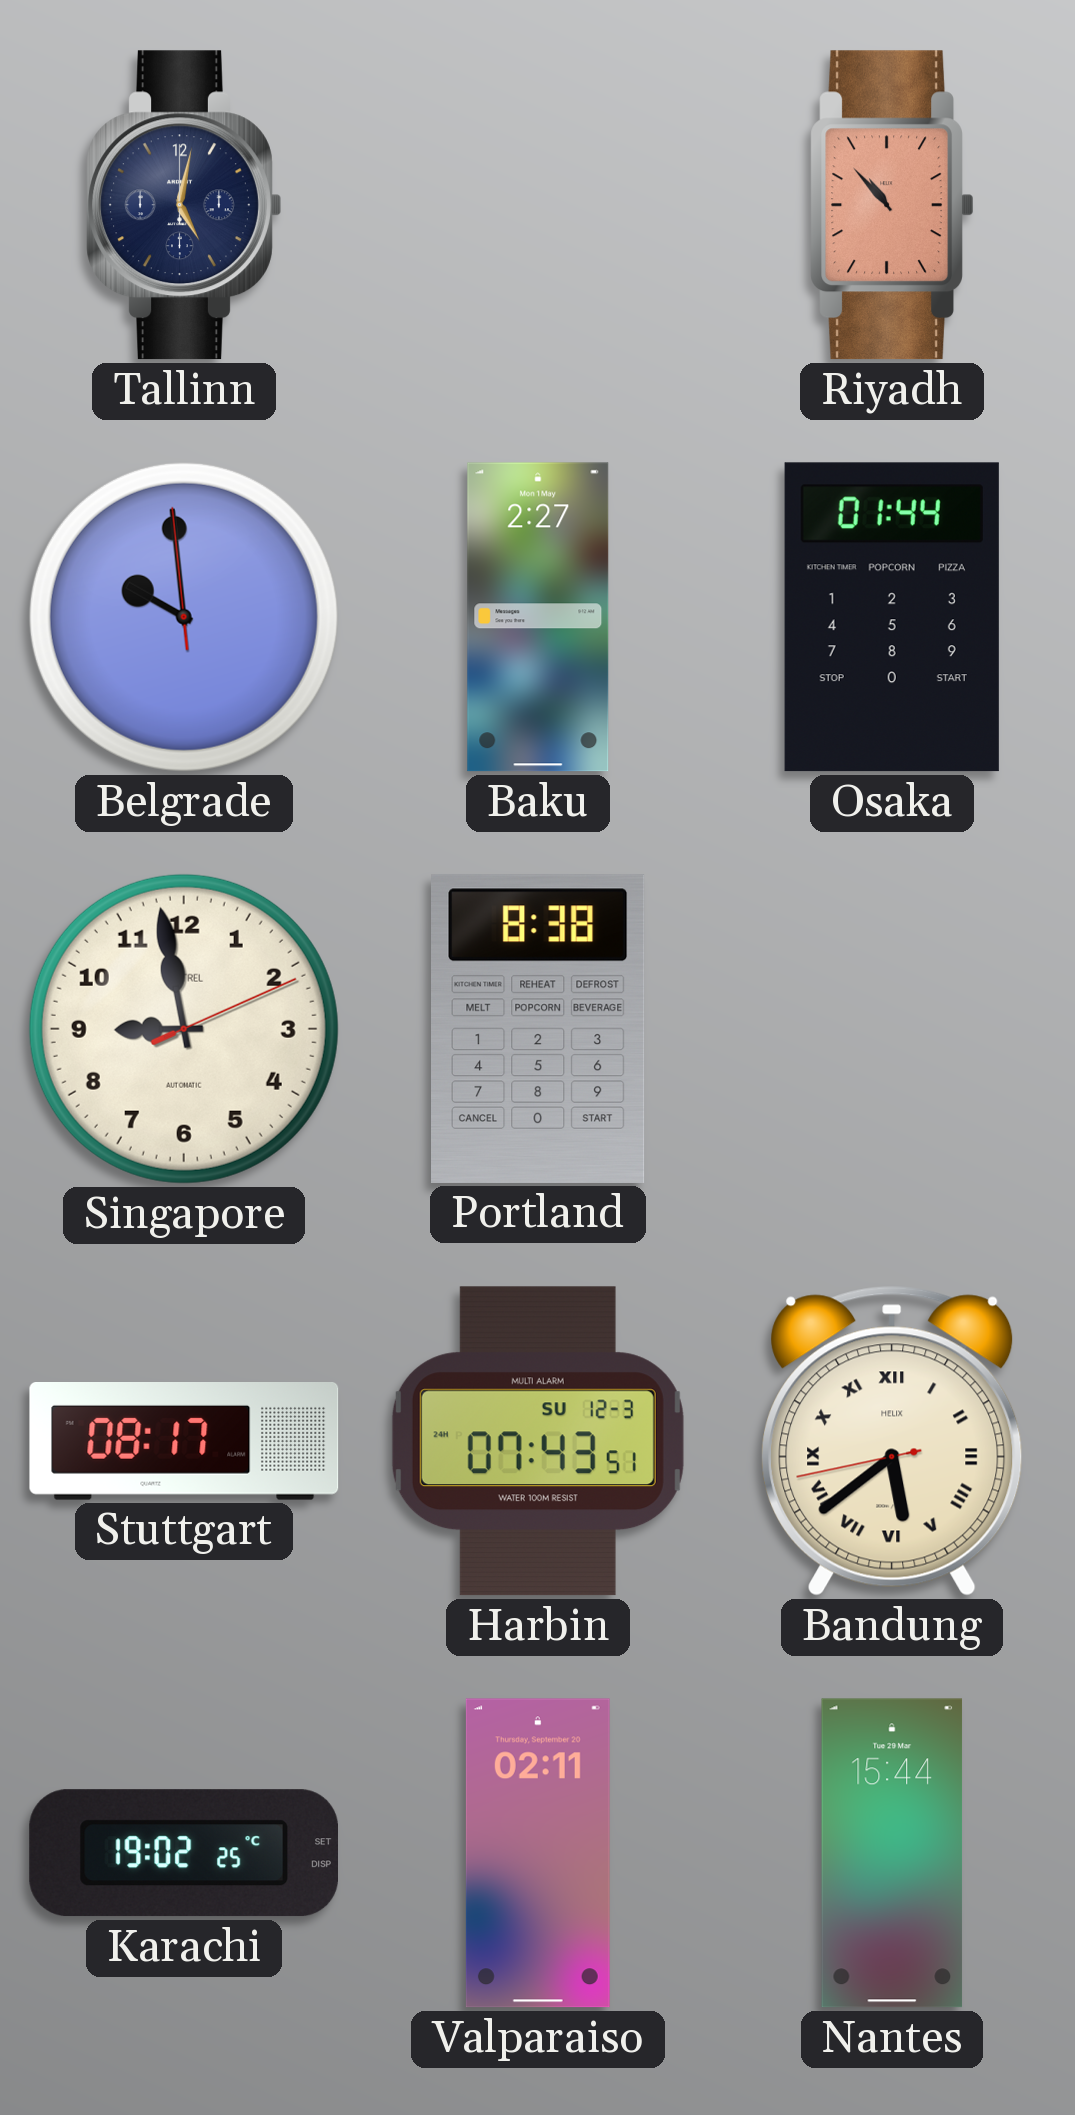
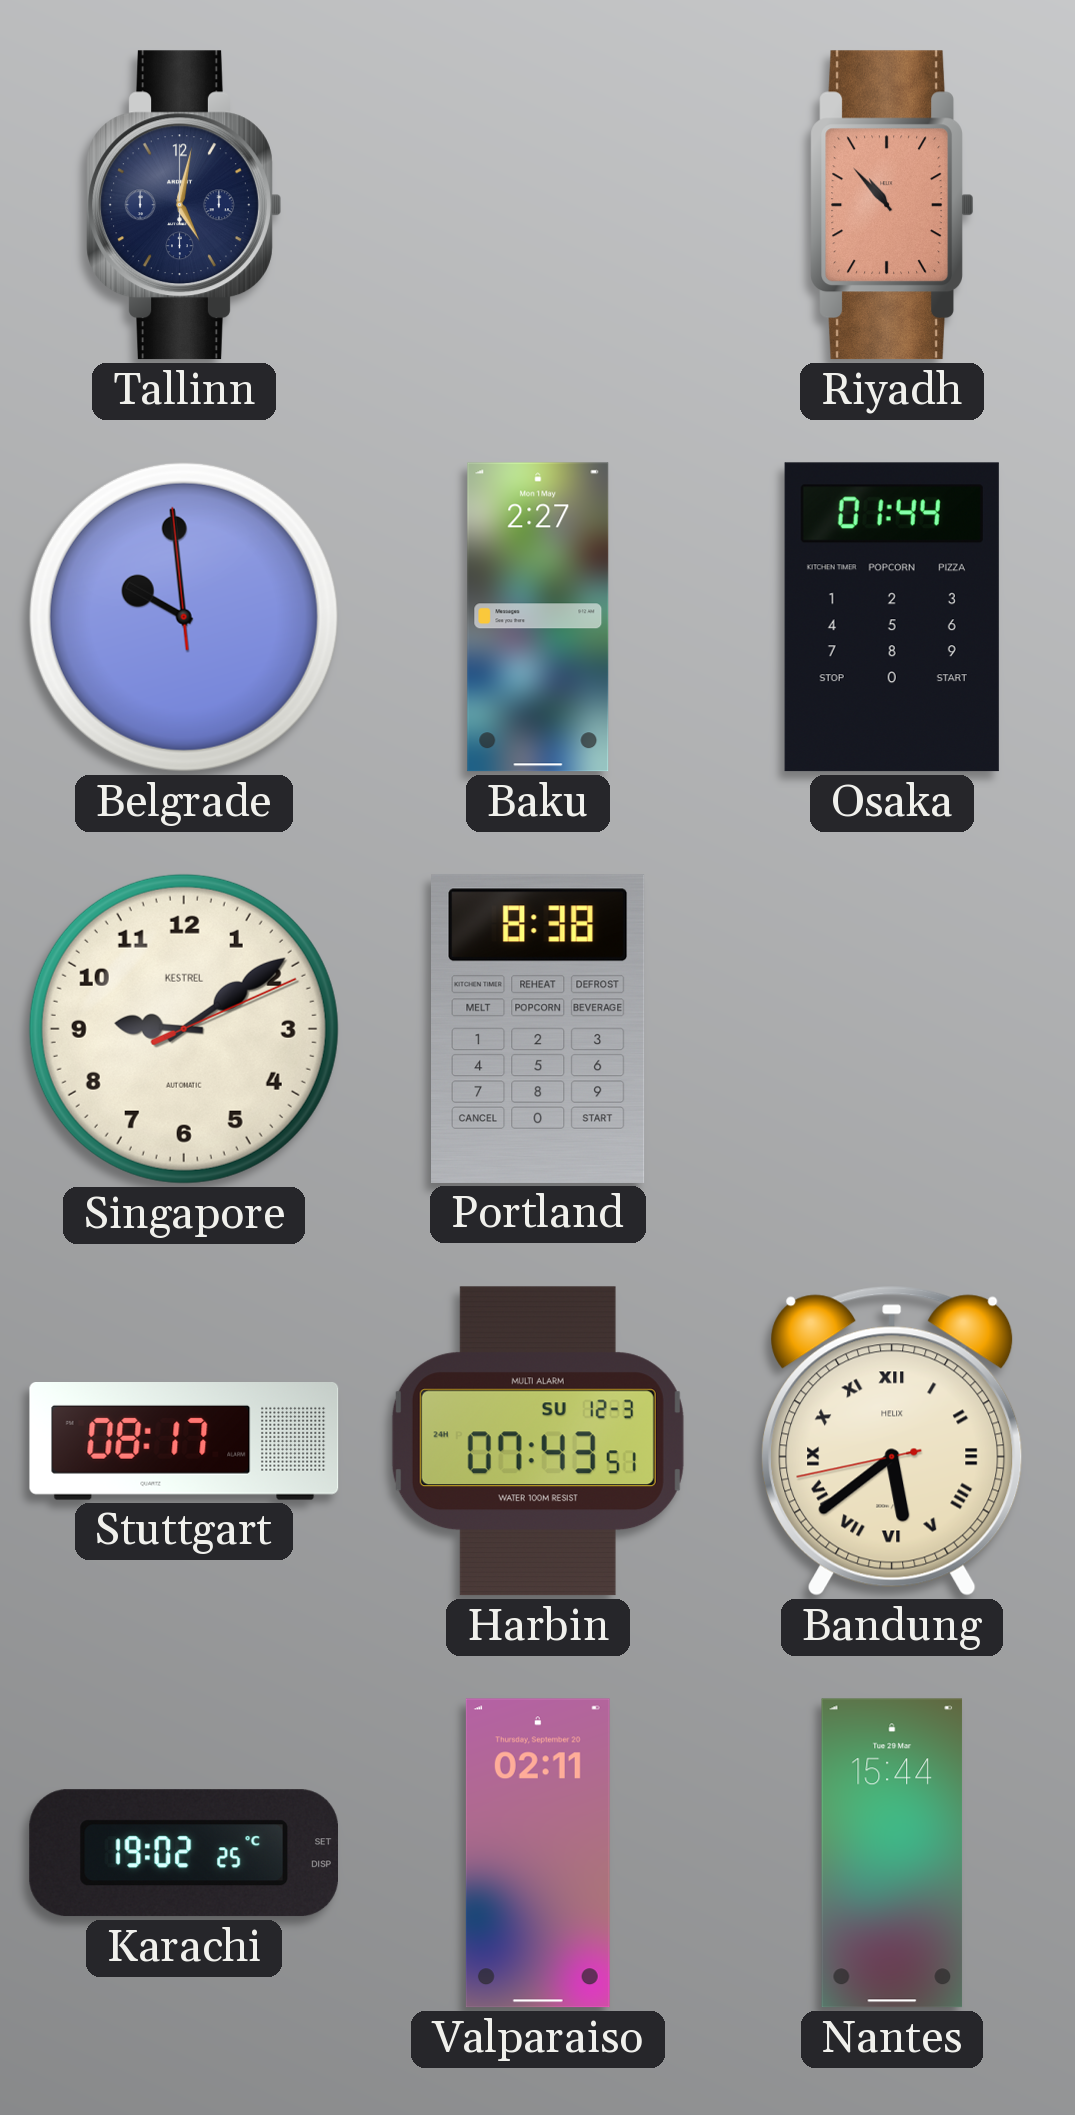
Singapore: 8:58 -> 9:09
